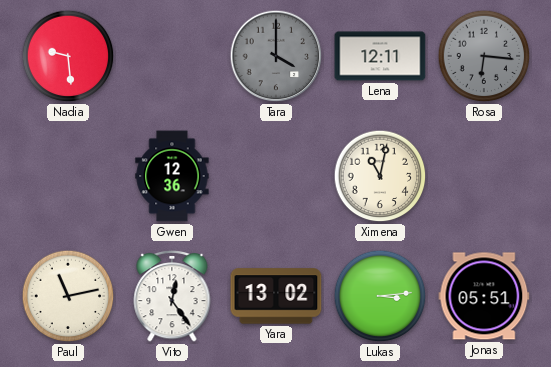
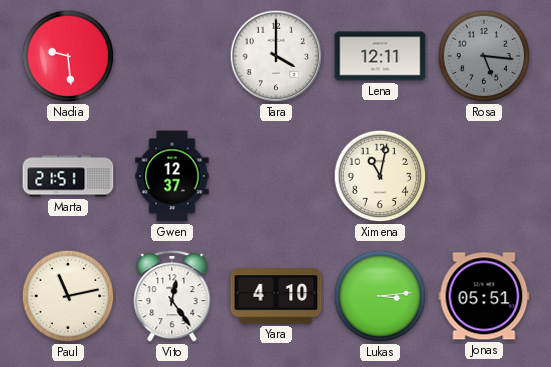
Tara dial: grey -> white
Rosa: 6:16 -> 5:16
Marta: none -> 21:51
Gwen: 12:36 -> 12:37
Yara: 13:02 -> 4:10
